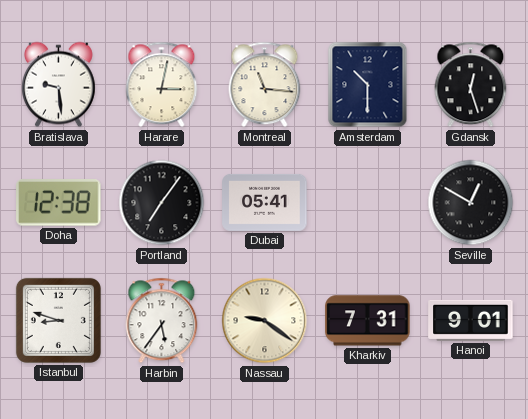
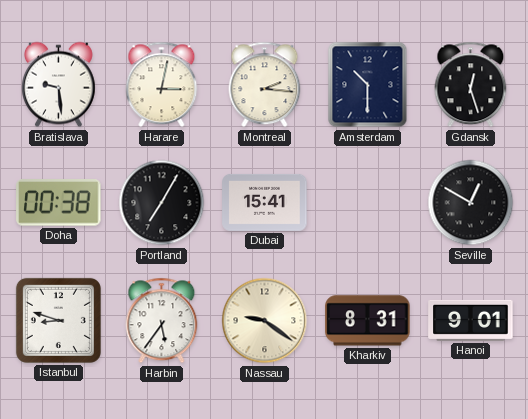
Montreal: 11:16 -> 2:16
Doha: 12:38 -> 00:38
Portland: 7:06 -> 7:05
Dubai: 05:41 -> 15:41
Kharkiv: 7:31 -> 8:31
